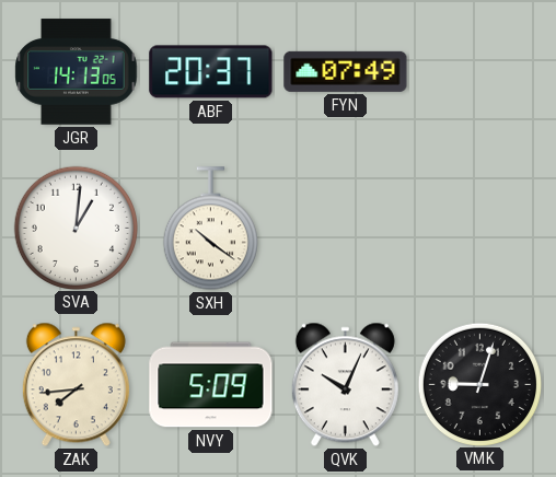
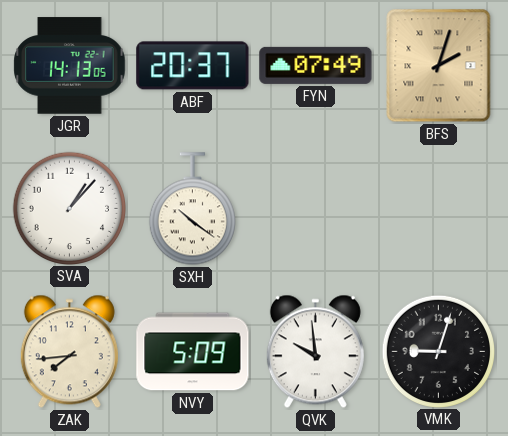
BFS: none -> 2:03
SVA: 1:01 -> 1:07
QVK: 10:04 -> 9:59
